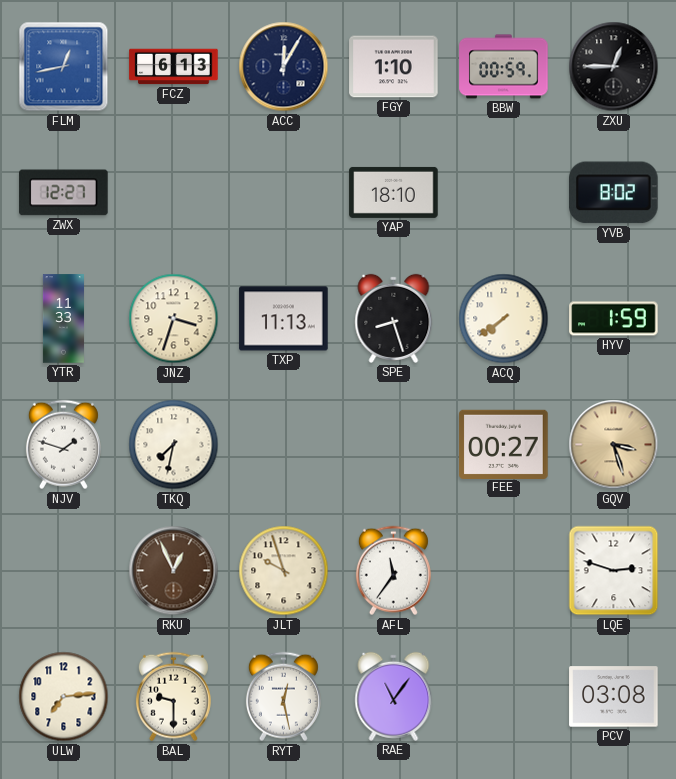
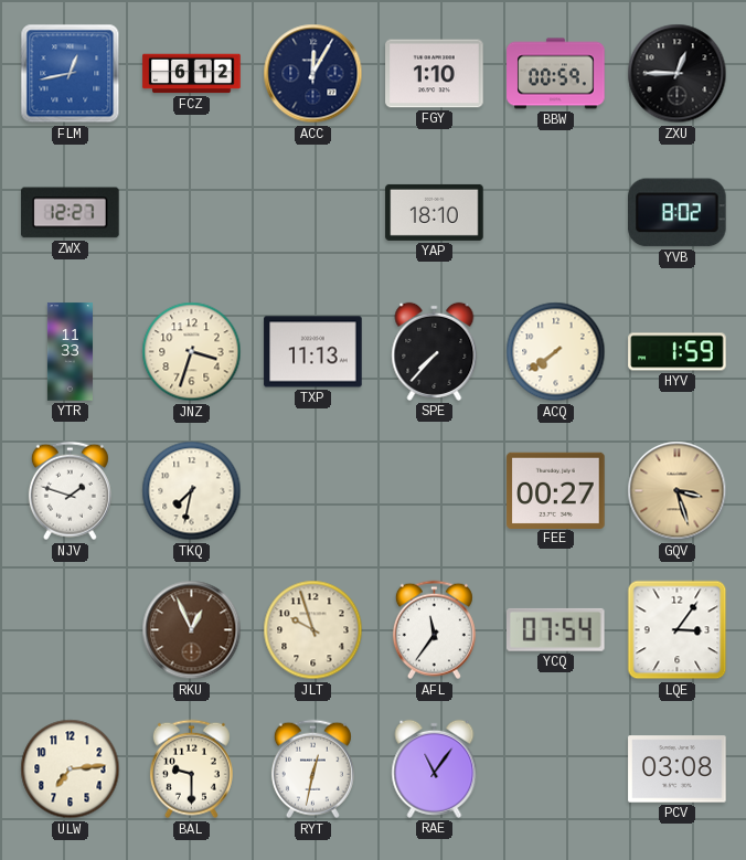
FCZ: 6:13 -> 6:12
SPE: 8:27 -> 7:37
YCQ: none -> 07:54
LQE: 2:48 -> 3:06
RYT: 12:28 -> 12:32
